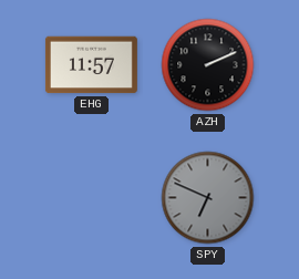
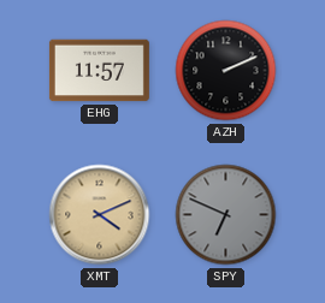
XMT: none -> 4:11
